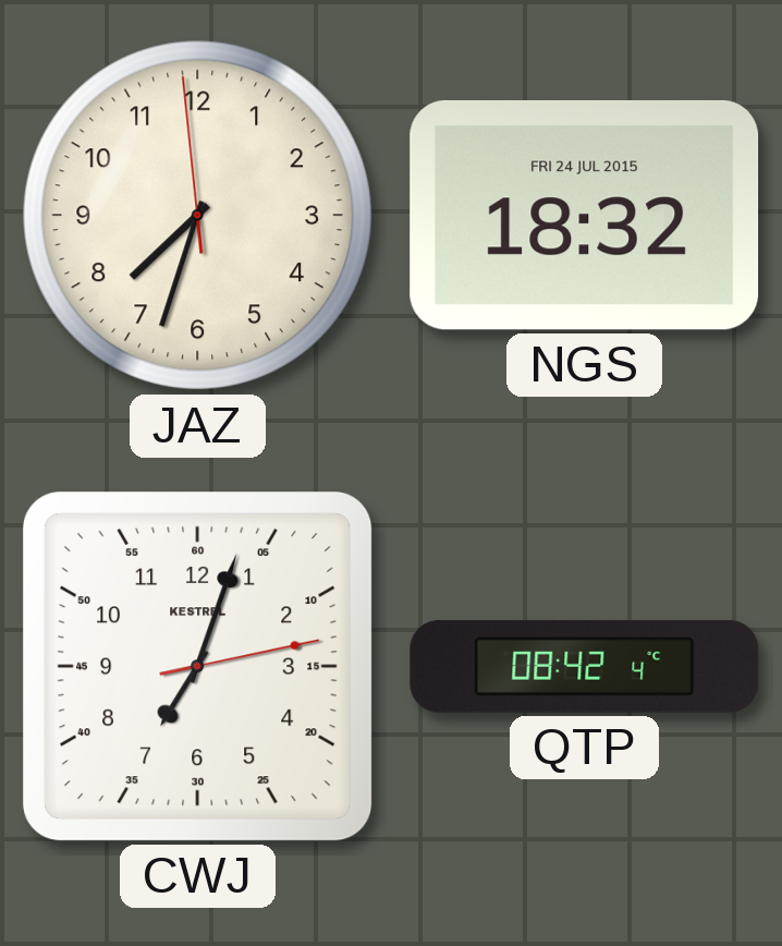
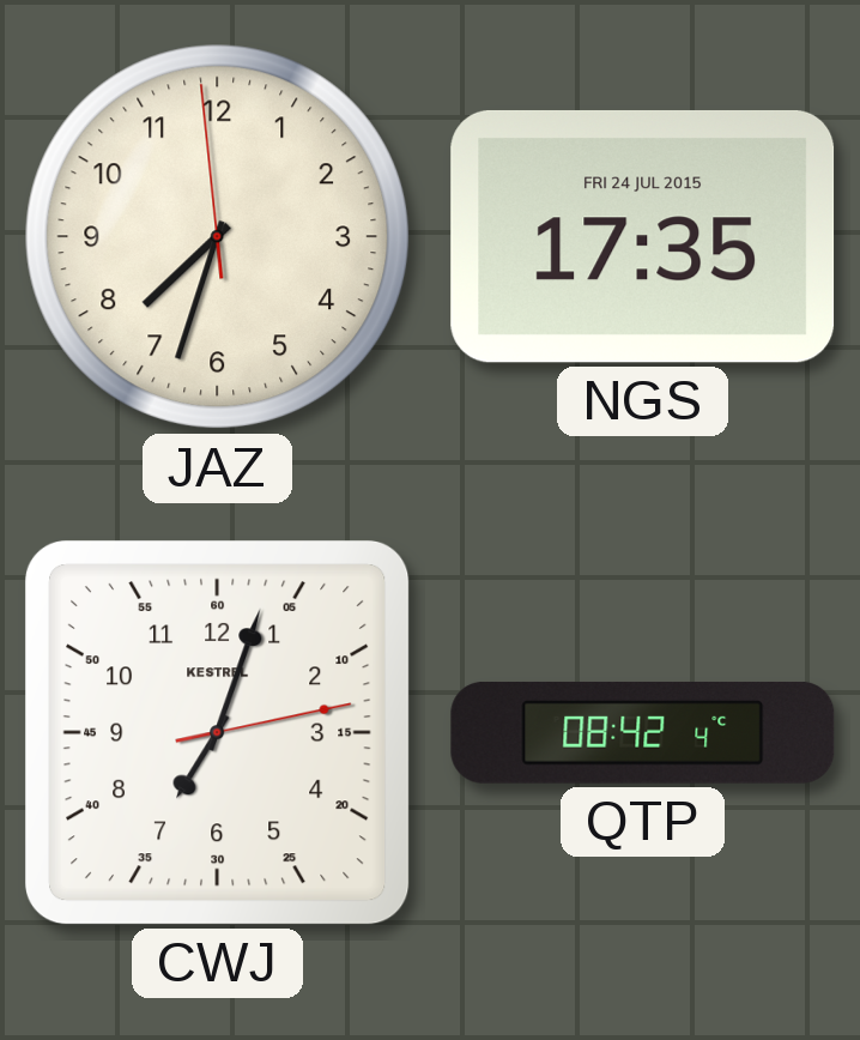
NGS: 18:32 -> 17:35
